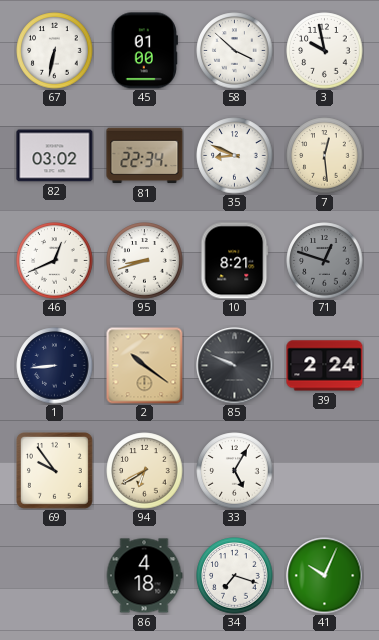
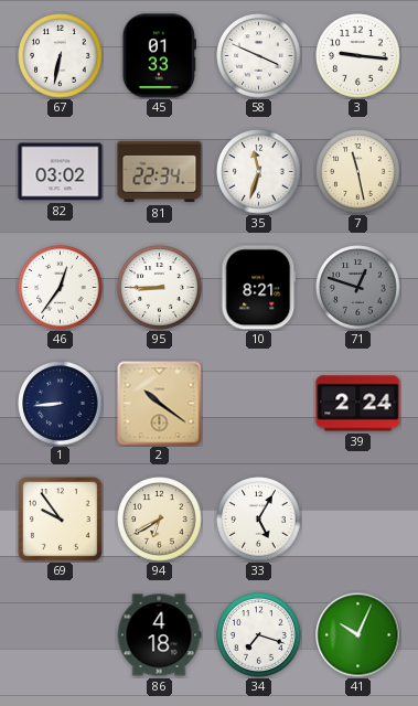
45: 01:00 -> 01:33
58: 3:52 -> 3:49
3: 9:58 -> 9:16
35: 8:49 -> 11:33
7: 12:29 -> 11:28
46: 12:41 -> 12:36
95: 8:42 -> 8:45
85: 9:49 -> none
